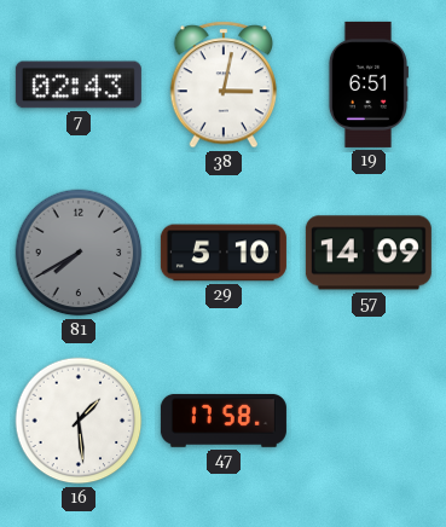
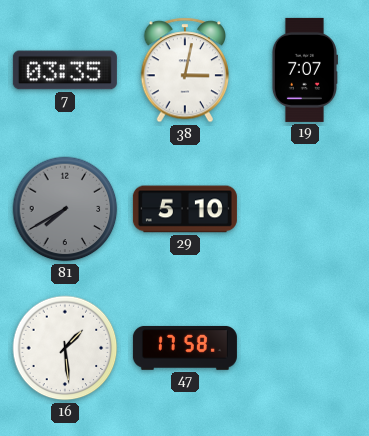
7: 02:43 -> 03:35
19: 6:51 -> 7:07
57: 14:09 -> none
